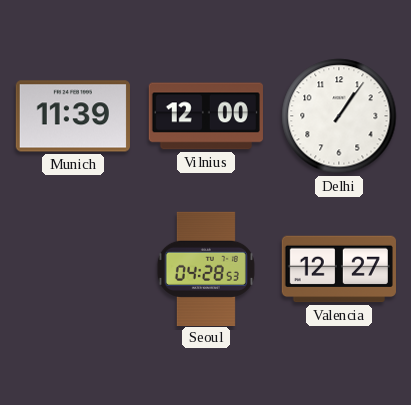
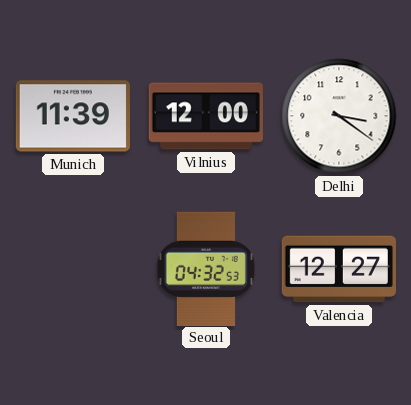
Delhi: 1:06 -> 3:21
Seoul: 04:28 -> 04:32
